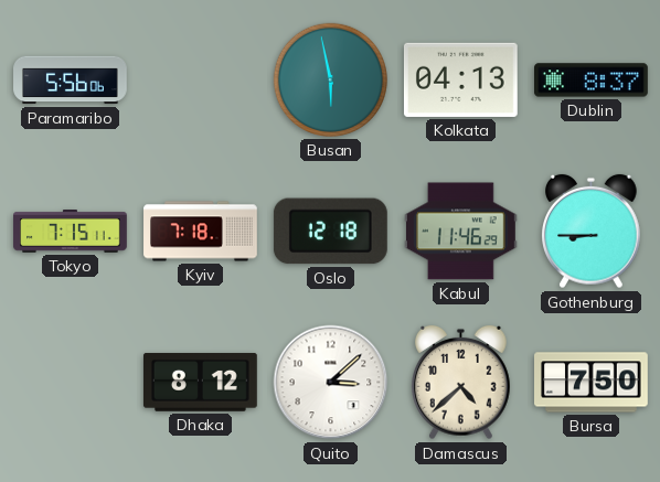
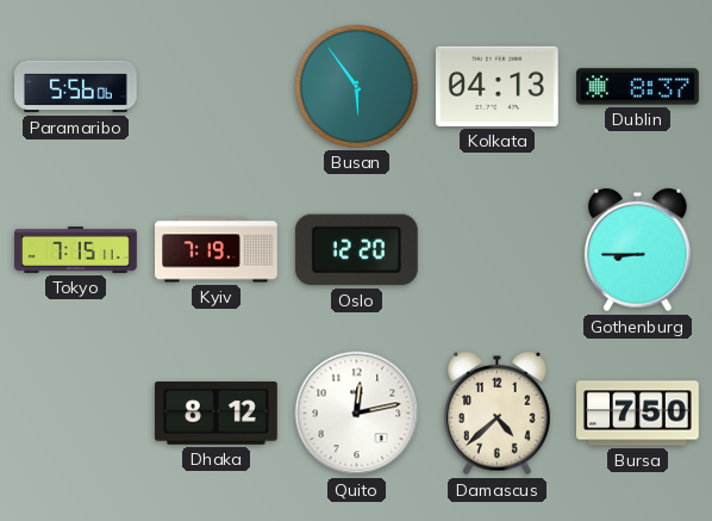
Busan: 5:58 -> 5:54
Kyiv: 7:18 -> 7:19
Oslo: 12:18 -> 12:20
Kabul: 11:46 -> none
Quito: 3:08 -> 12:13
